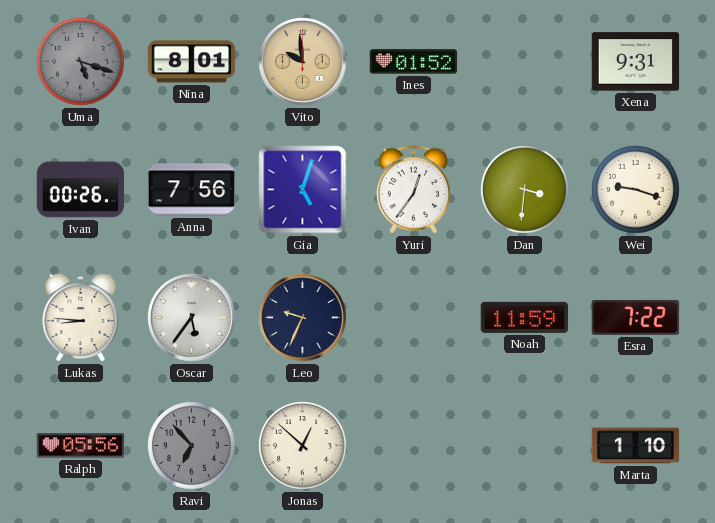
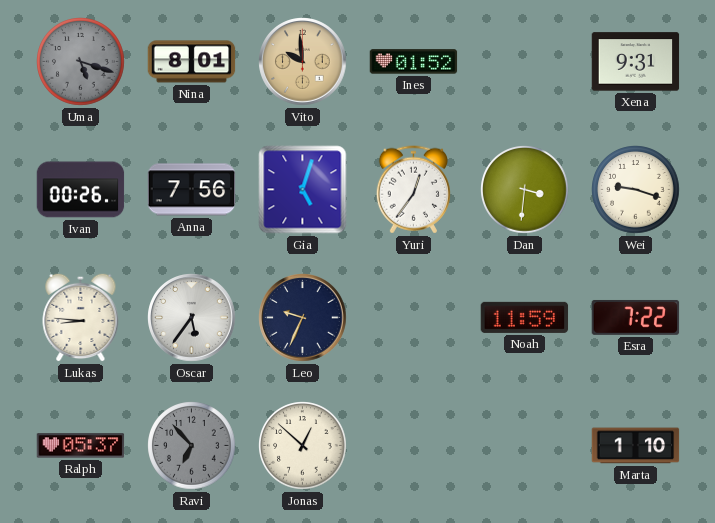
Ralph: 05:56 -> 05:37
